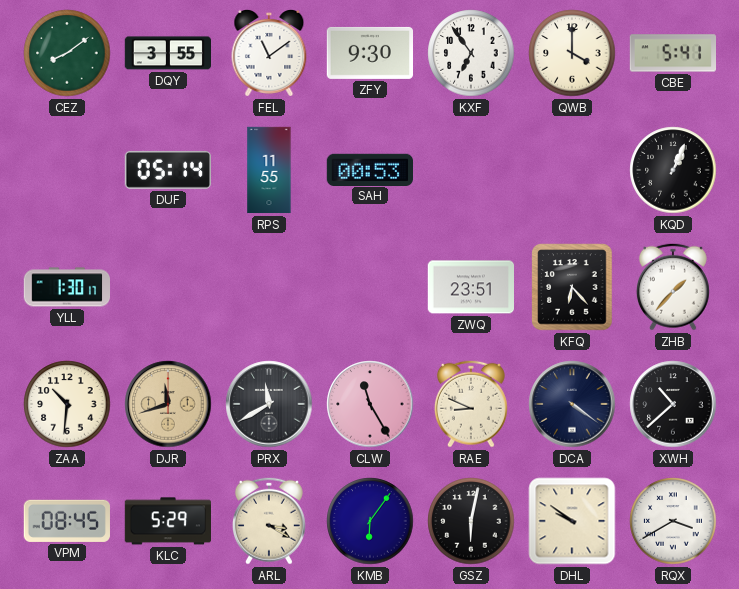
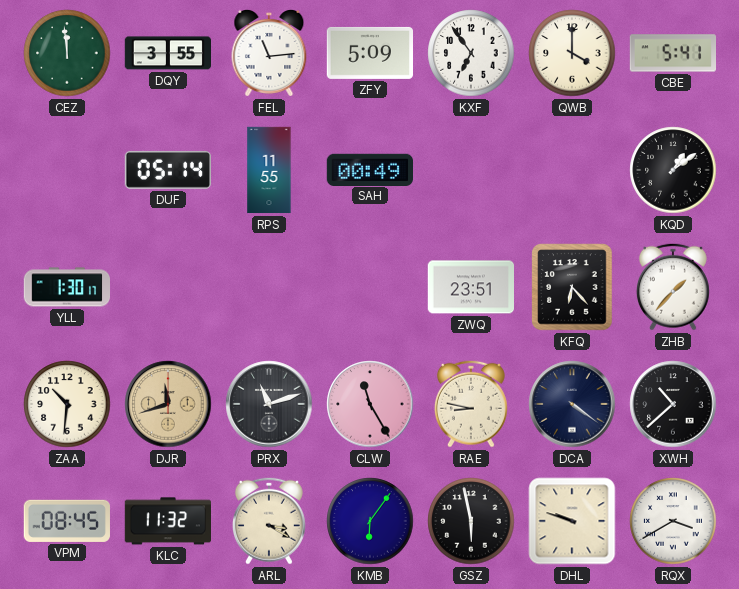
CEZ: 8:09 -> 11:59
FEL: 11:09 -> 11:14
ZFY: 9:30 -> 5:09
SAH: 00:53 -> 00:49
KQD: 1:04 -> 1:09
PRX: 11:40 -> 11:12
RAE: 8:49 -> 8:47
KLC: 5:29 -> 11:32
GSZ: 6:02 -> 5:58
DHL: 9:51 -> 9:48
